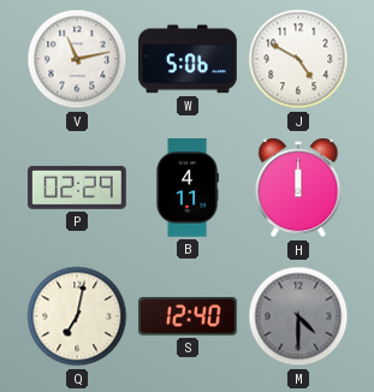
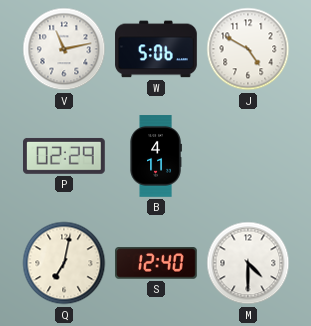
H: 12:00 -> none
M dial: grey -> white
